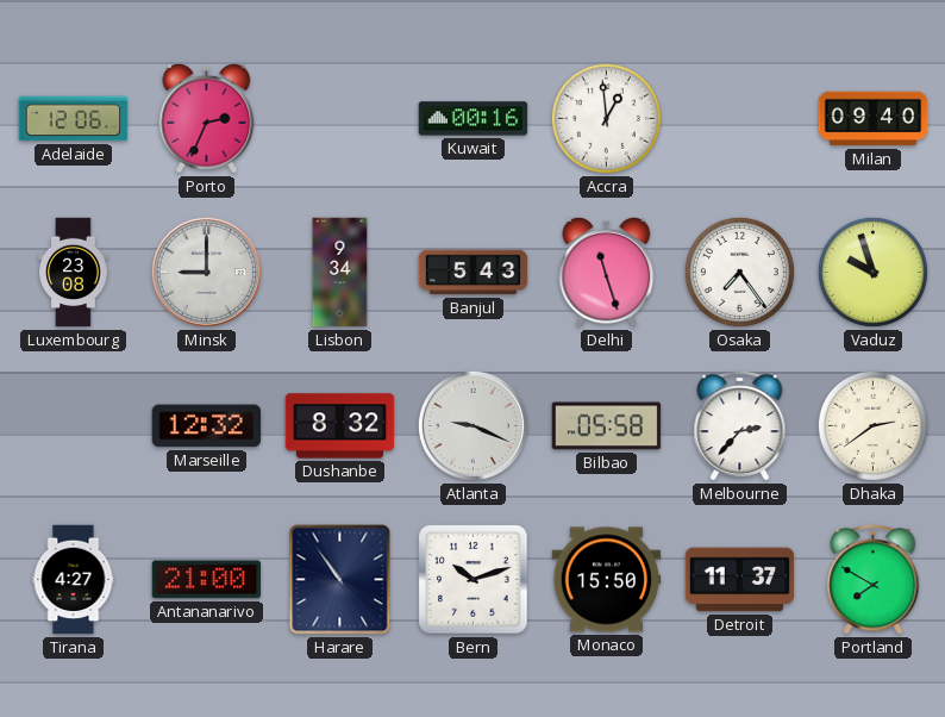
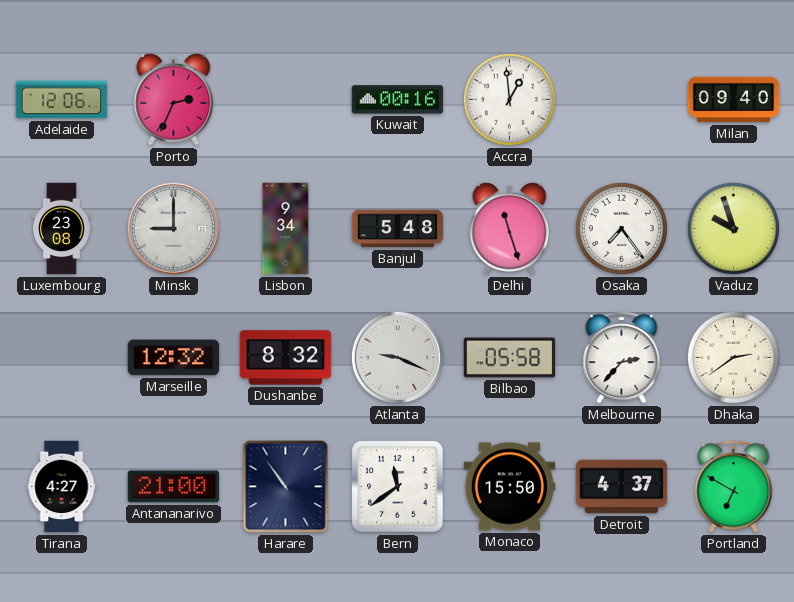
Banjul: 5:43 -> 5:48
Bern: 10:12 -> 11:39
Detroit: 11:37 -> 4:37
Portland: 7:50 -> 6:50
